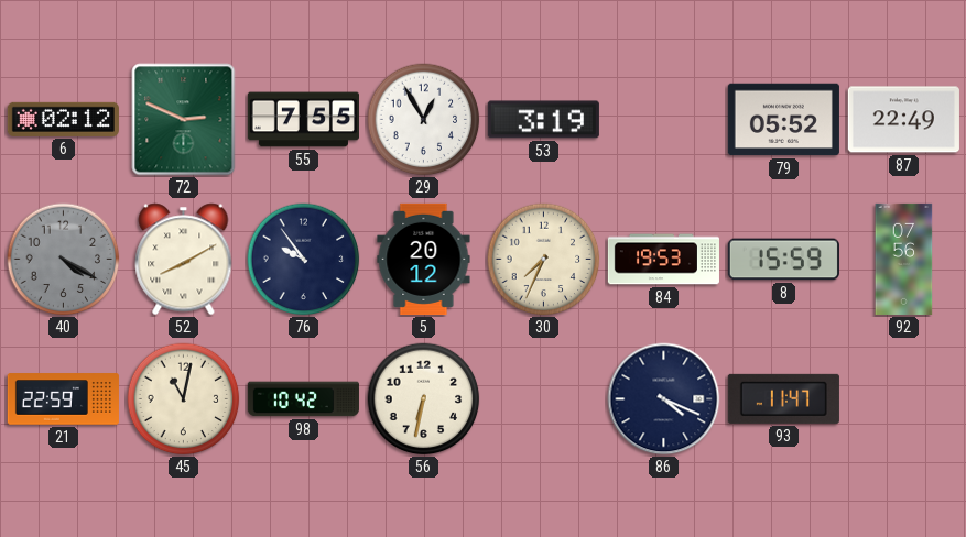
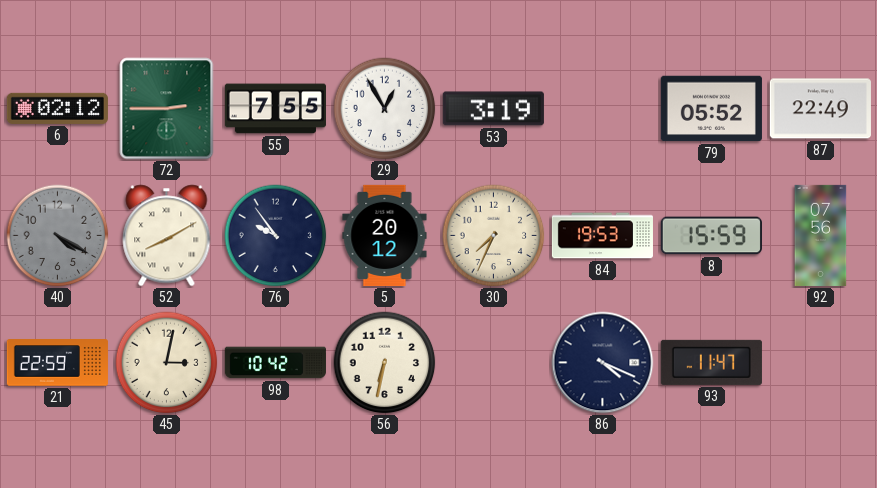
72: 2:49 -> 2:45
45: 11:02 -> 3:02
